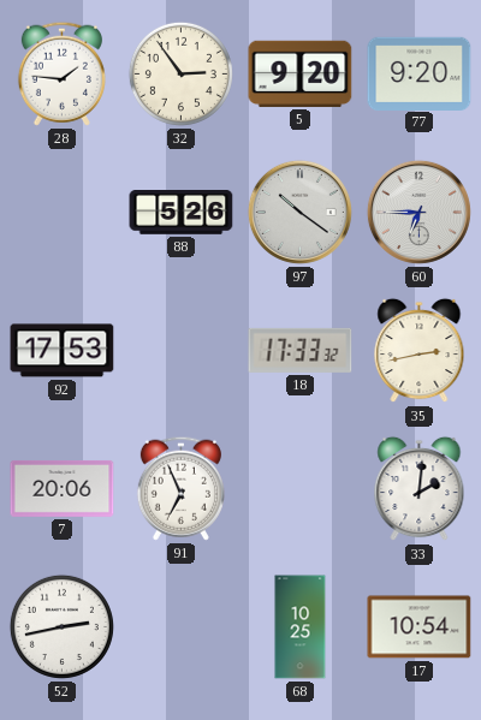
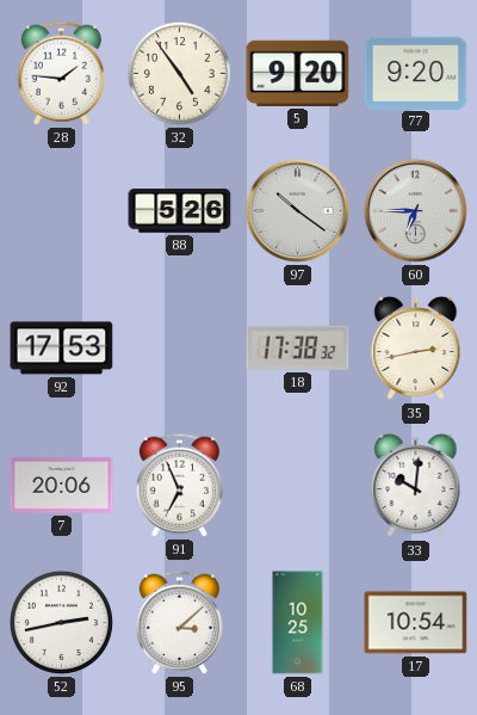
32: 2:54 -> 4:54
18: 17:33 -> 17:38
33: 2:01 -> 10:01
95: none -> 3:08
